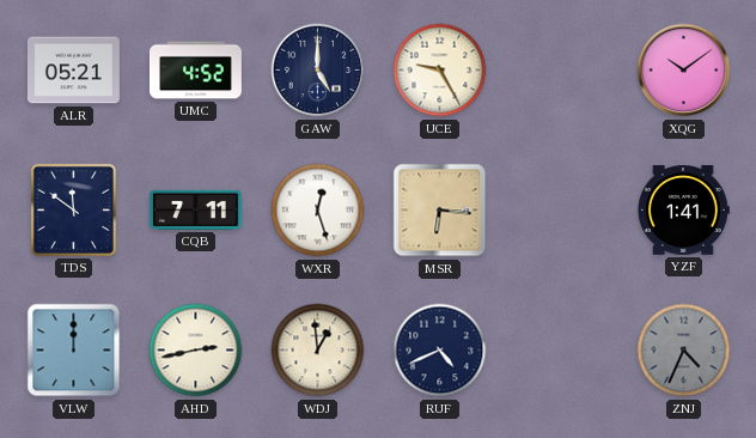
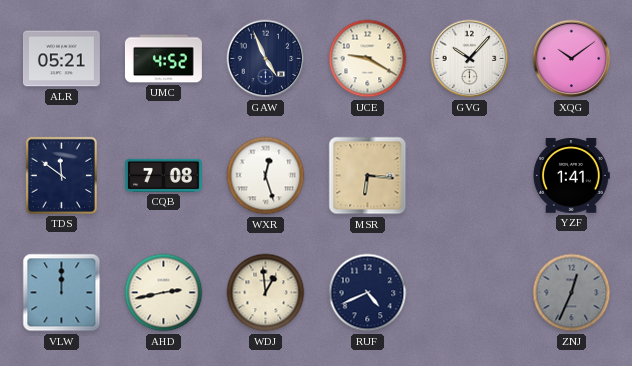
GAW: 5:00 -> 4:56
UCE: 9:25 -> 9:20
GVG: none -> 10:07
CQB: 7:11 -> 7:08
ZNJ: 4:34 -> 12:34
